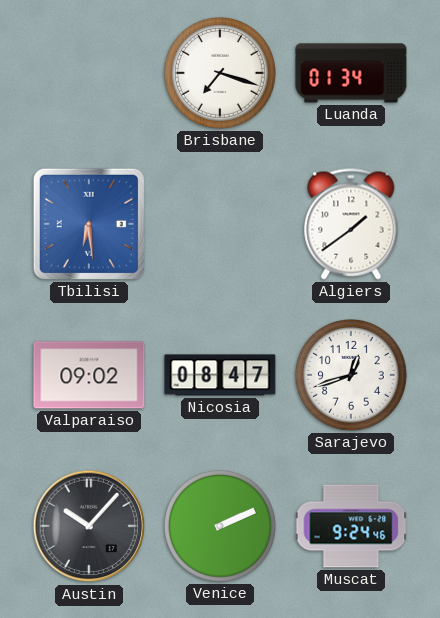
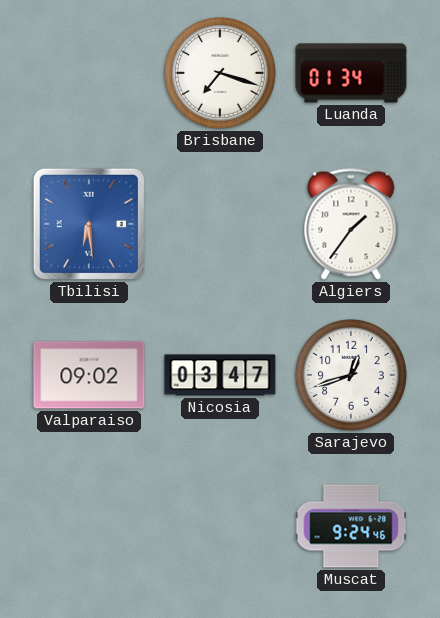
Algiers: 1:39 -> 1:36
Nicosia: 08:47 -> 03:47
Austin: 10:07 -> none
Venice: 2:11 -> none
